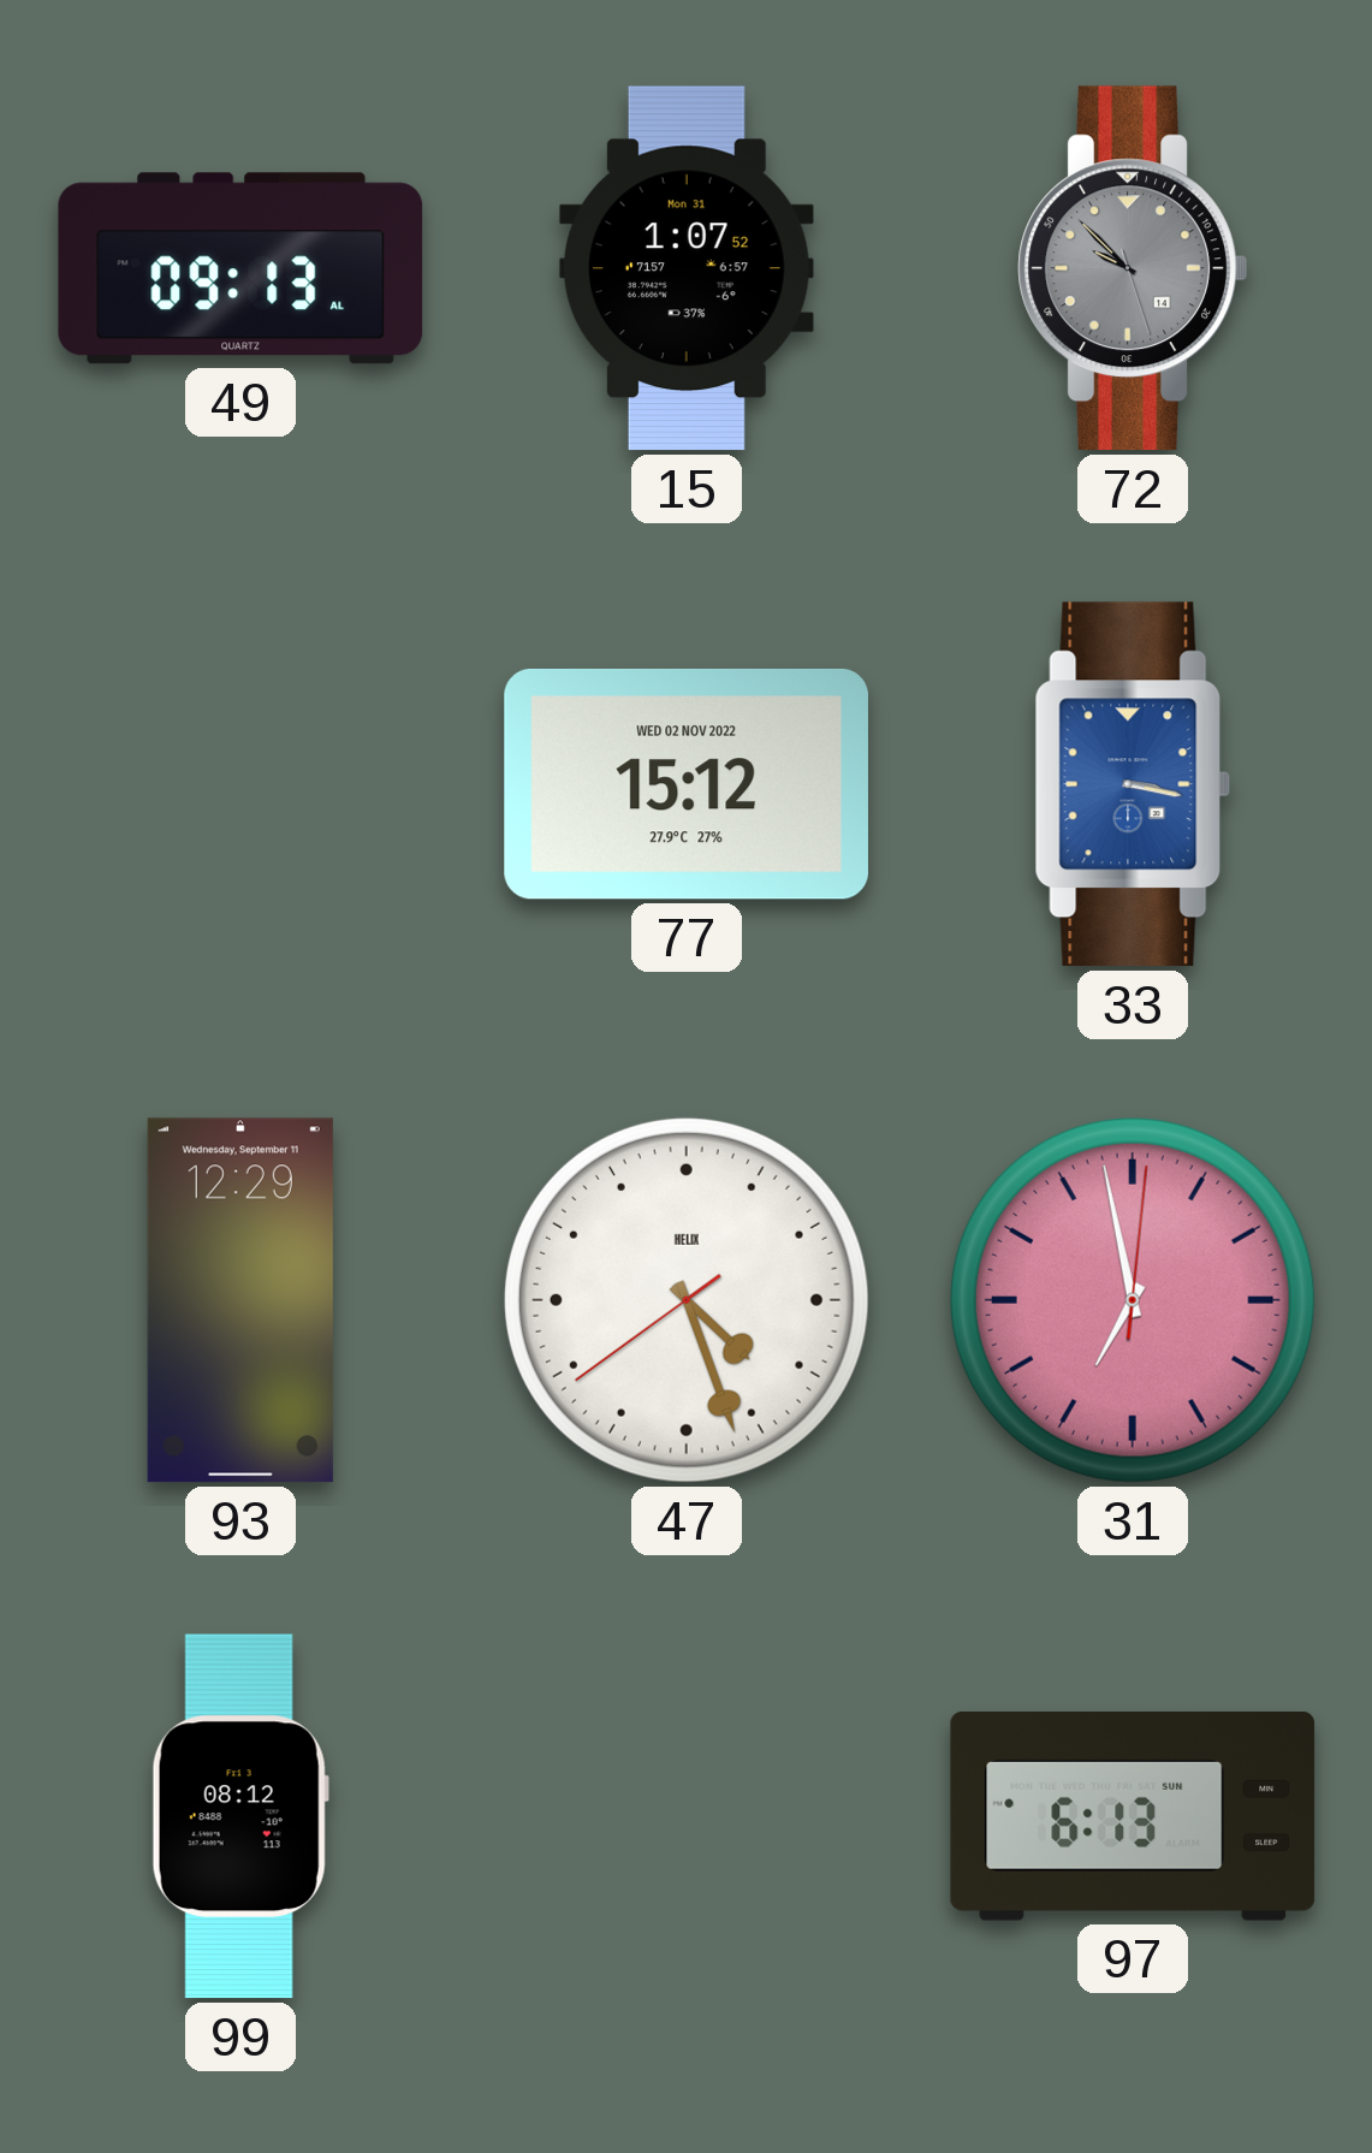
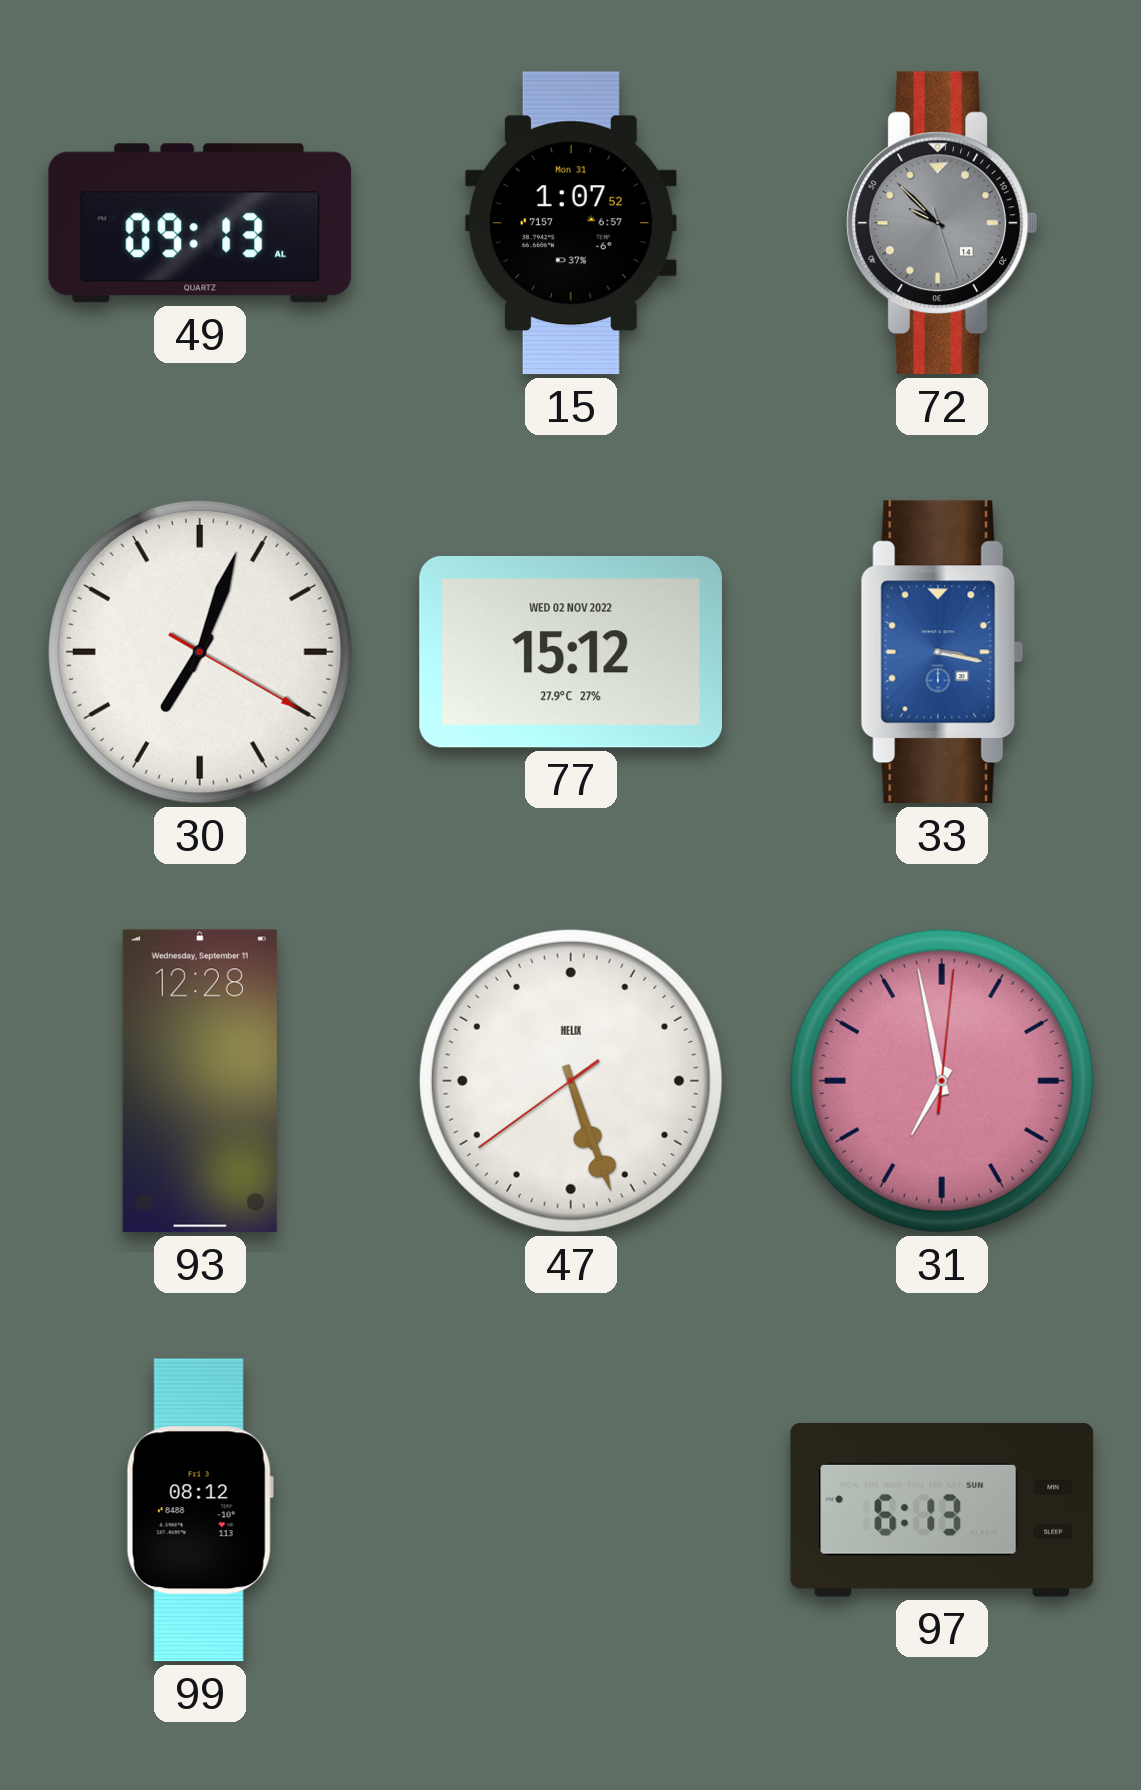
30: none -> 7:03
93: 12:29 -> 12:28
47: 4:26 -> 5:26
